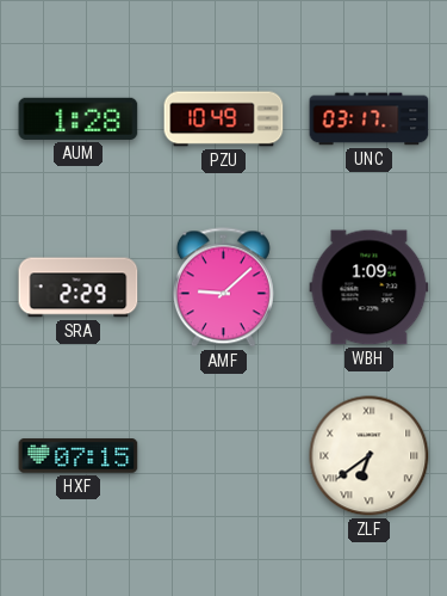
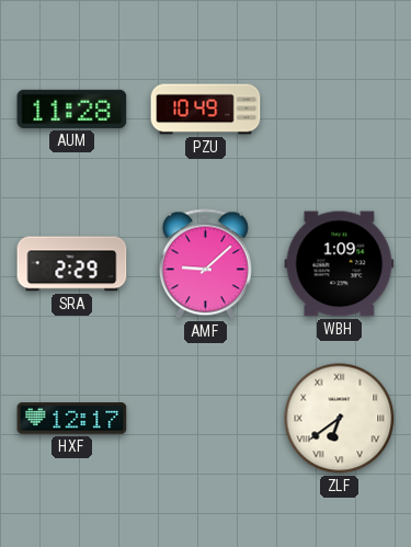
AUM: 1:28 -> 11:28
UNC: 03:17 -> none
HXF: 07:15 -> 12:17
